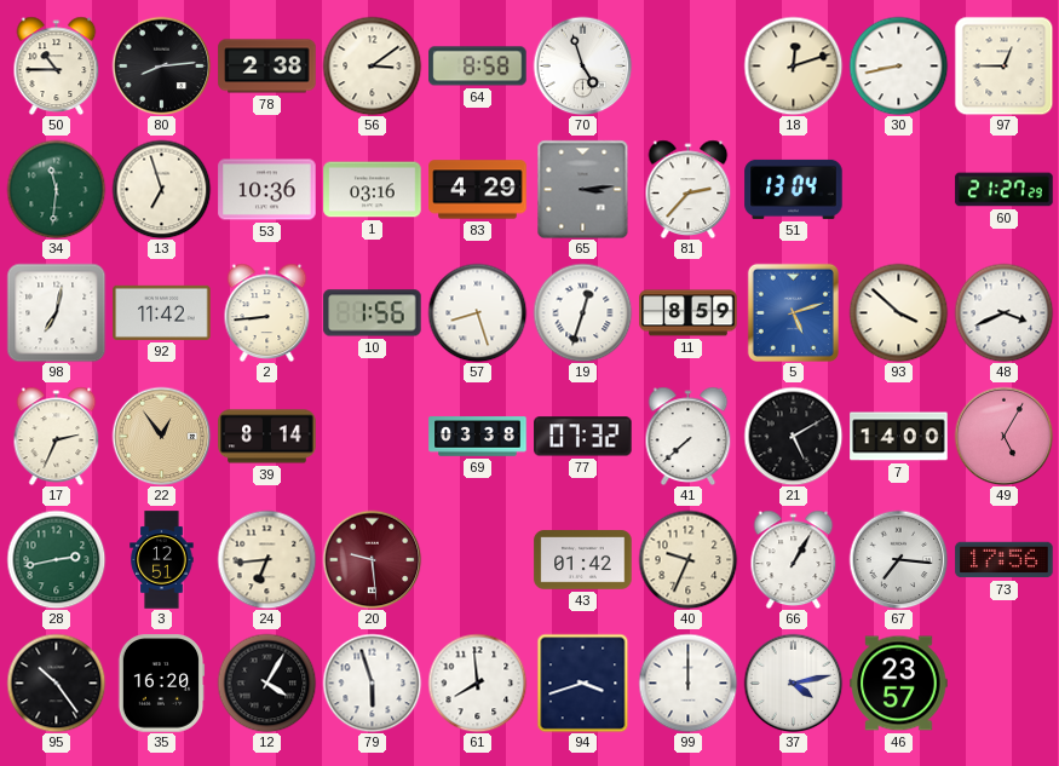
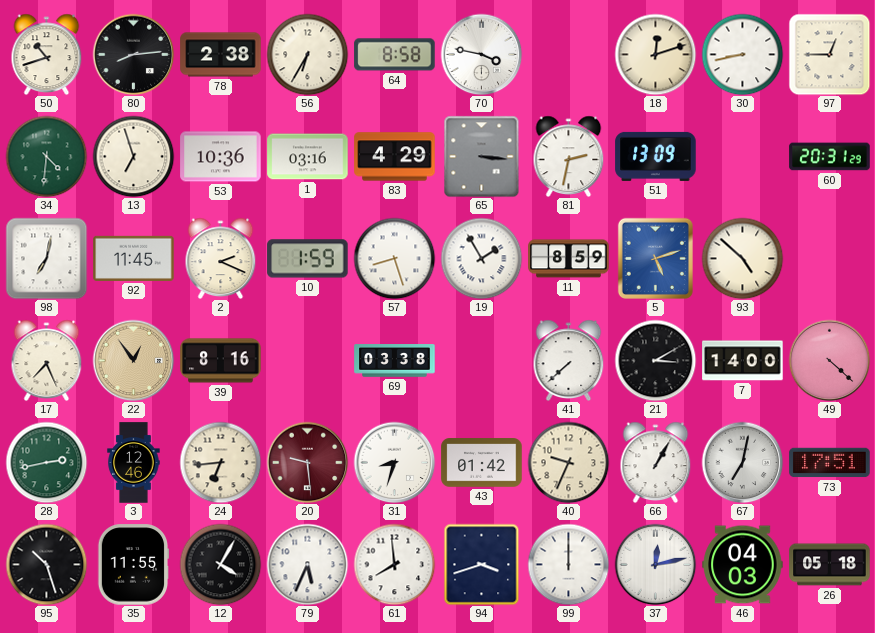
50: 10:45 -> 10:42
56: 3:09 -> 6:35
70: 4:57 -> 3:47
34: 11:31 -> 4:31
65: 3:14 -> 3:16
81: 2:37 -> 2:32
51: 13:04 -> 13:09
60: 21:27 -> 20:31
92: 11:42 -> 11:45
2: 8:44 -> 2:19
10: 1:56 -> 1:59
19: 12:33 -> 1:55
93: 3:52 -> 4:52
48: 3:41 -> none
17: 2:34 -> 7:26
39: 8:14 -> 8:16
77: 07:32 -> none
21: 5:10 -> 3:10
49: 5:05 -> 4:22
3: 12:51 -> 12:46
31: none -> 8:33
67: 7:16 -> 7:02
73: 17:56 -> 17:51
95: 10:24 -> 10:27
35: 16:20 -> 11:55
79: 5:57 -> 5:34
37: 4:13 -> 12:13
46: 23:57 -> 04:03
26: none -> 05:18
